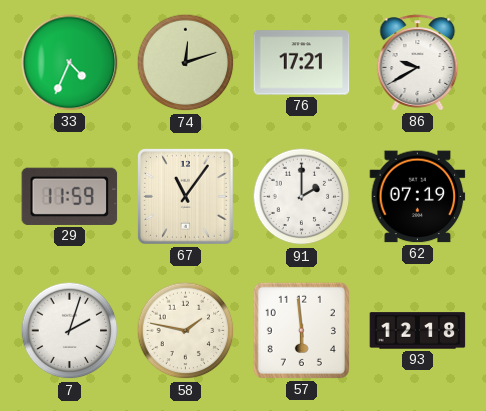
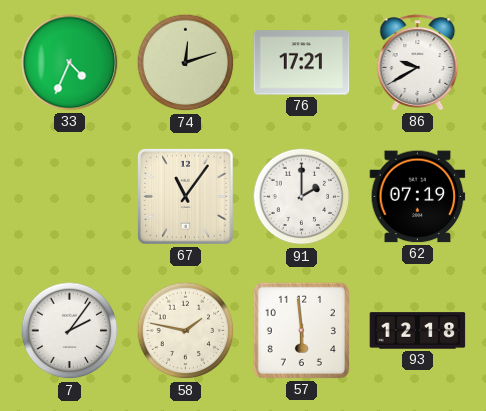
29: 11:59 -> none
7: 2:03 -> 2:06
